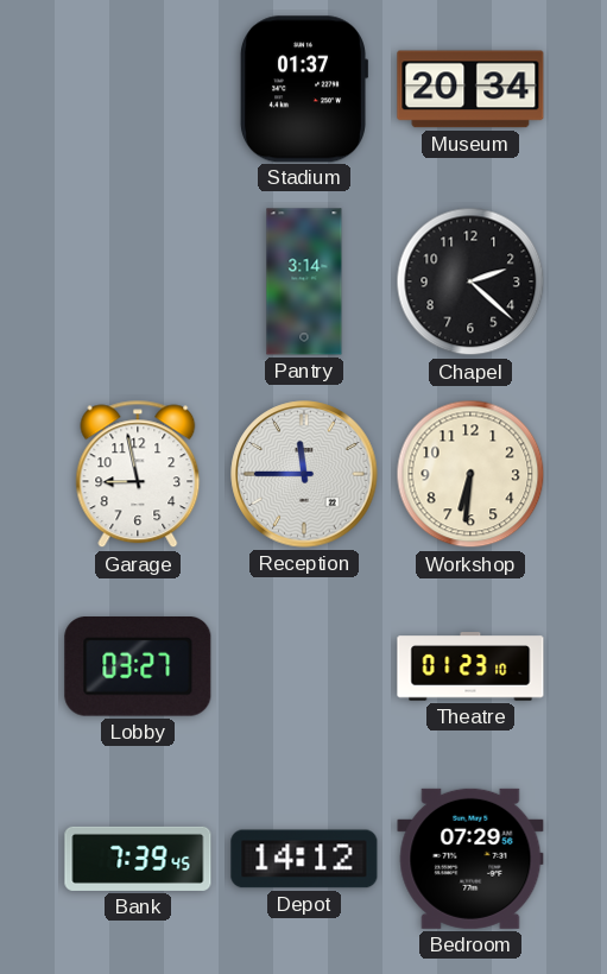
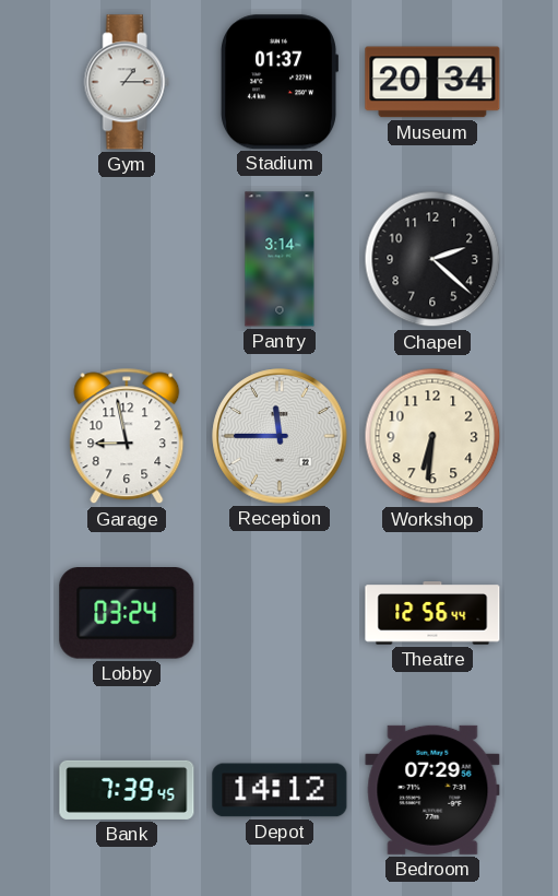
Gym: none -> 1:15
Lobby: 03:27 -> 03:24
Theatre: 01:23 -> 12:56
